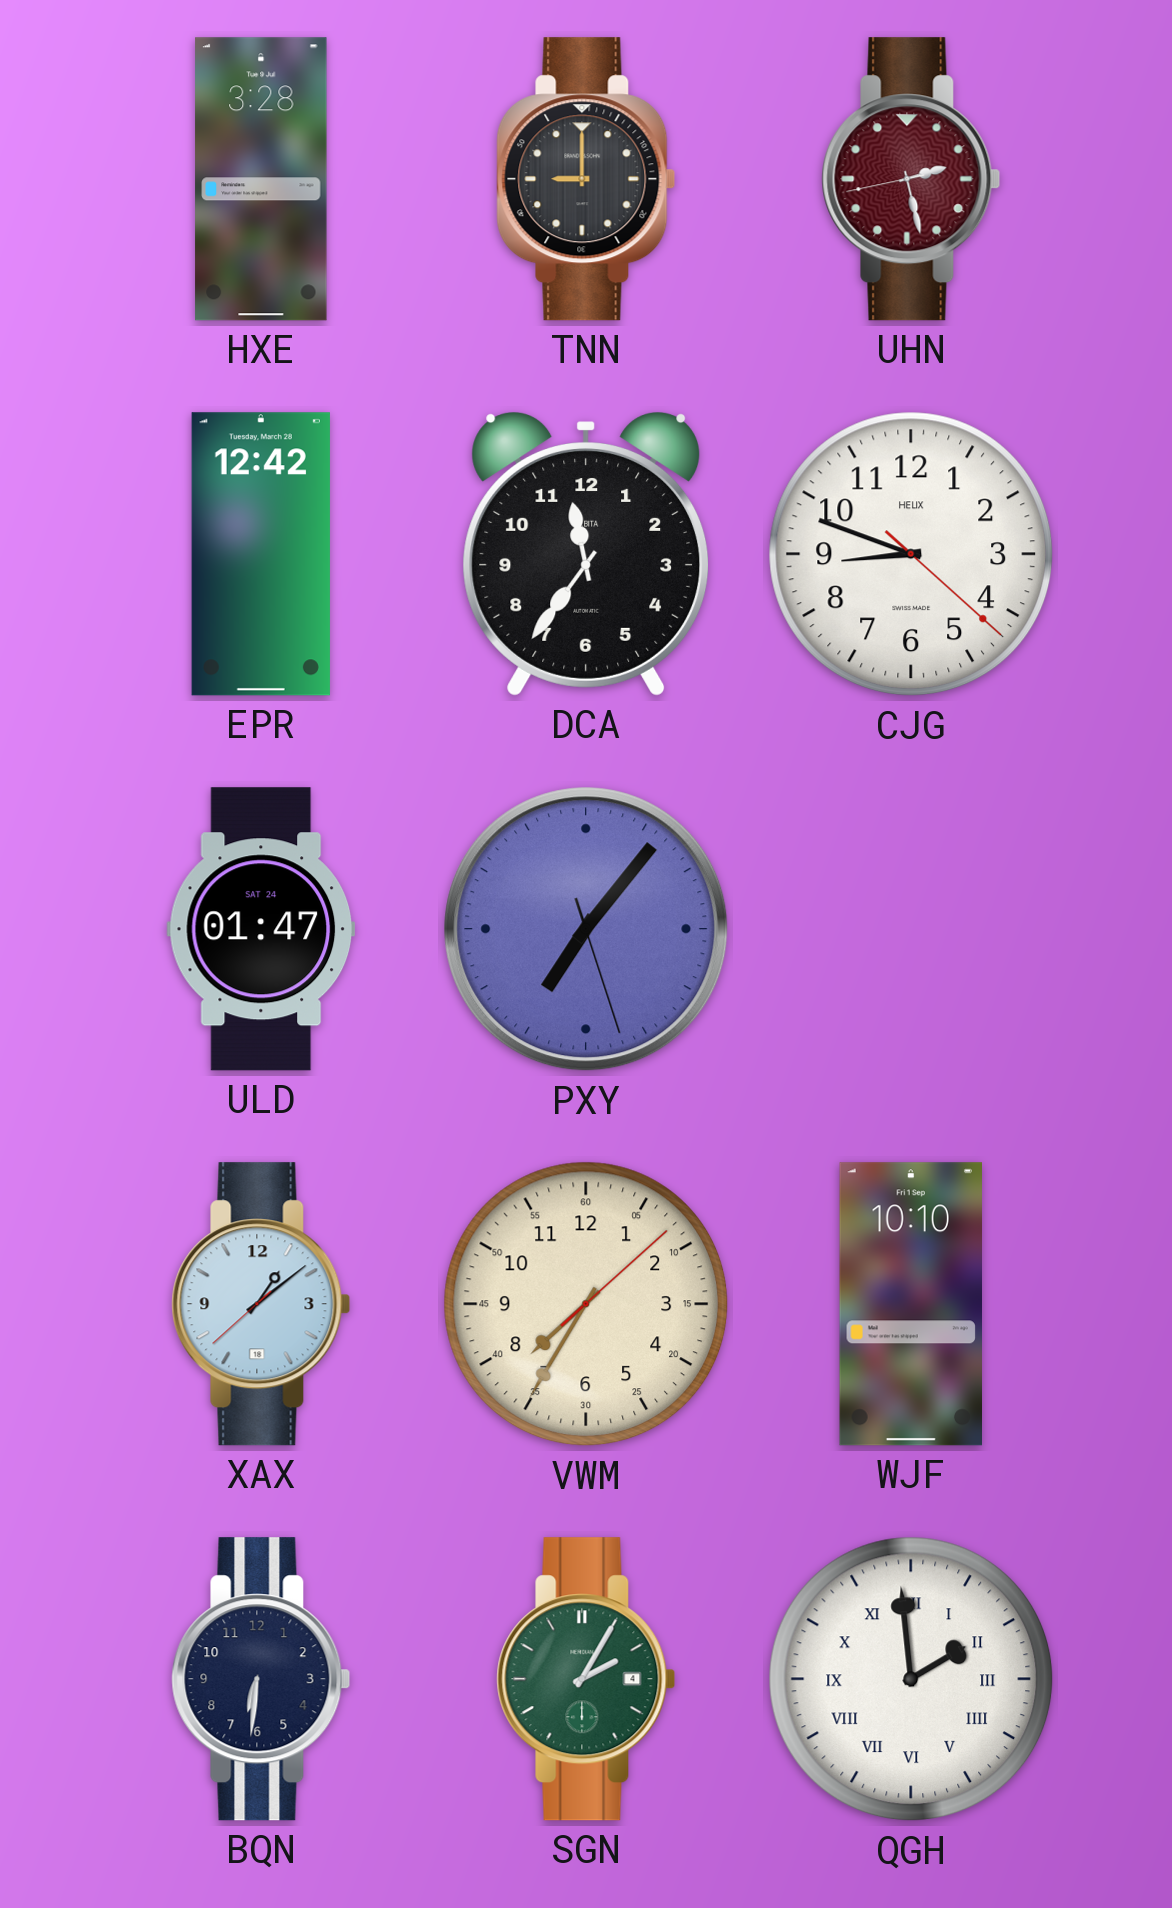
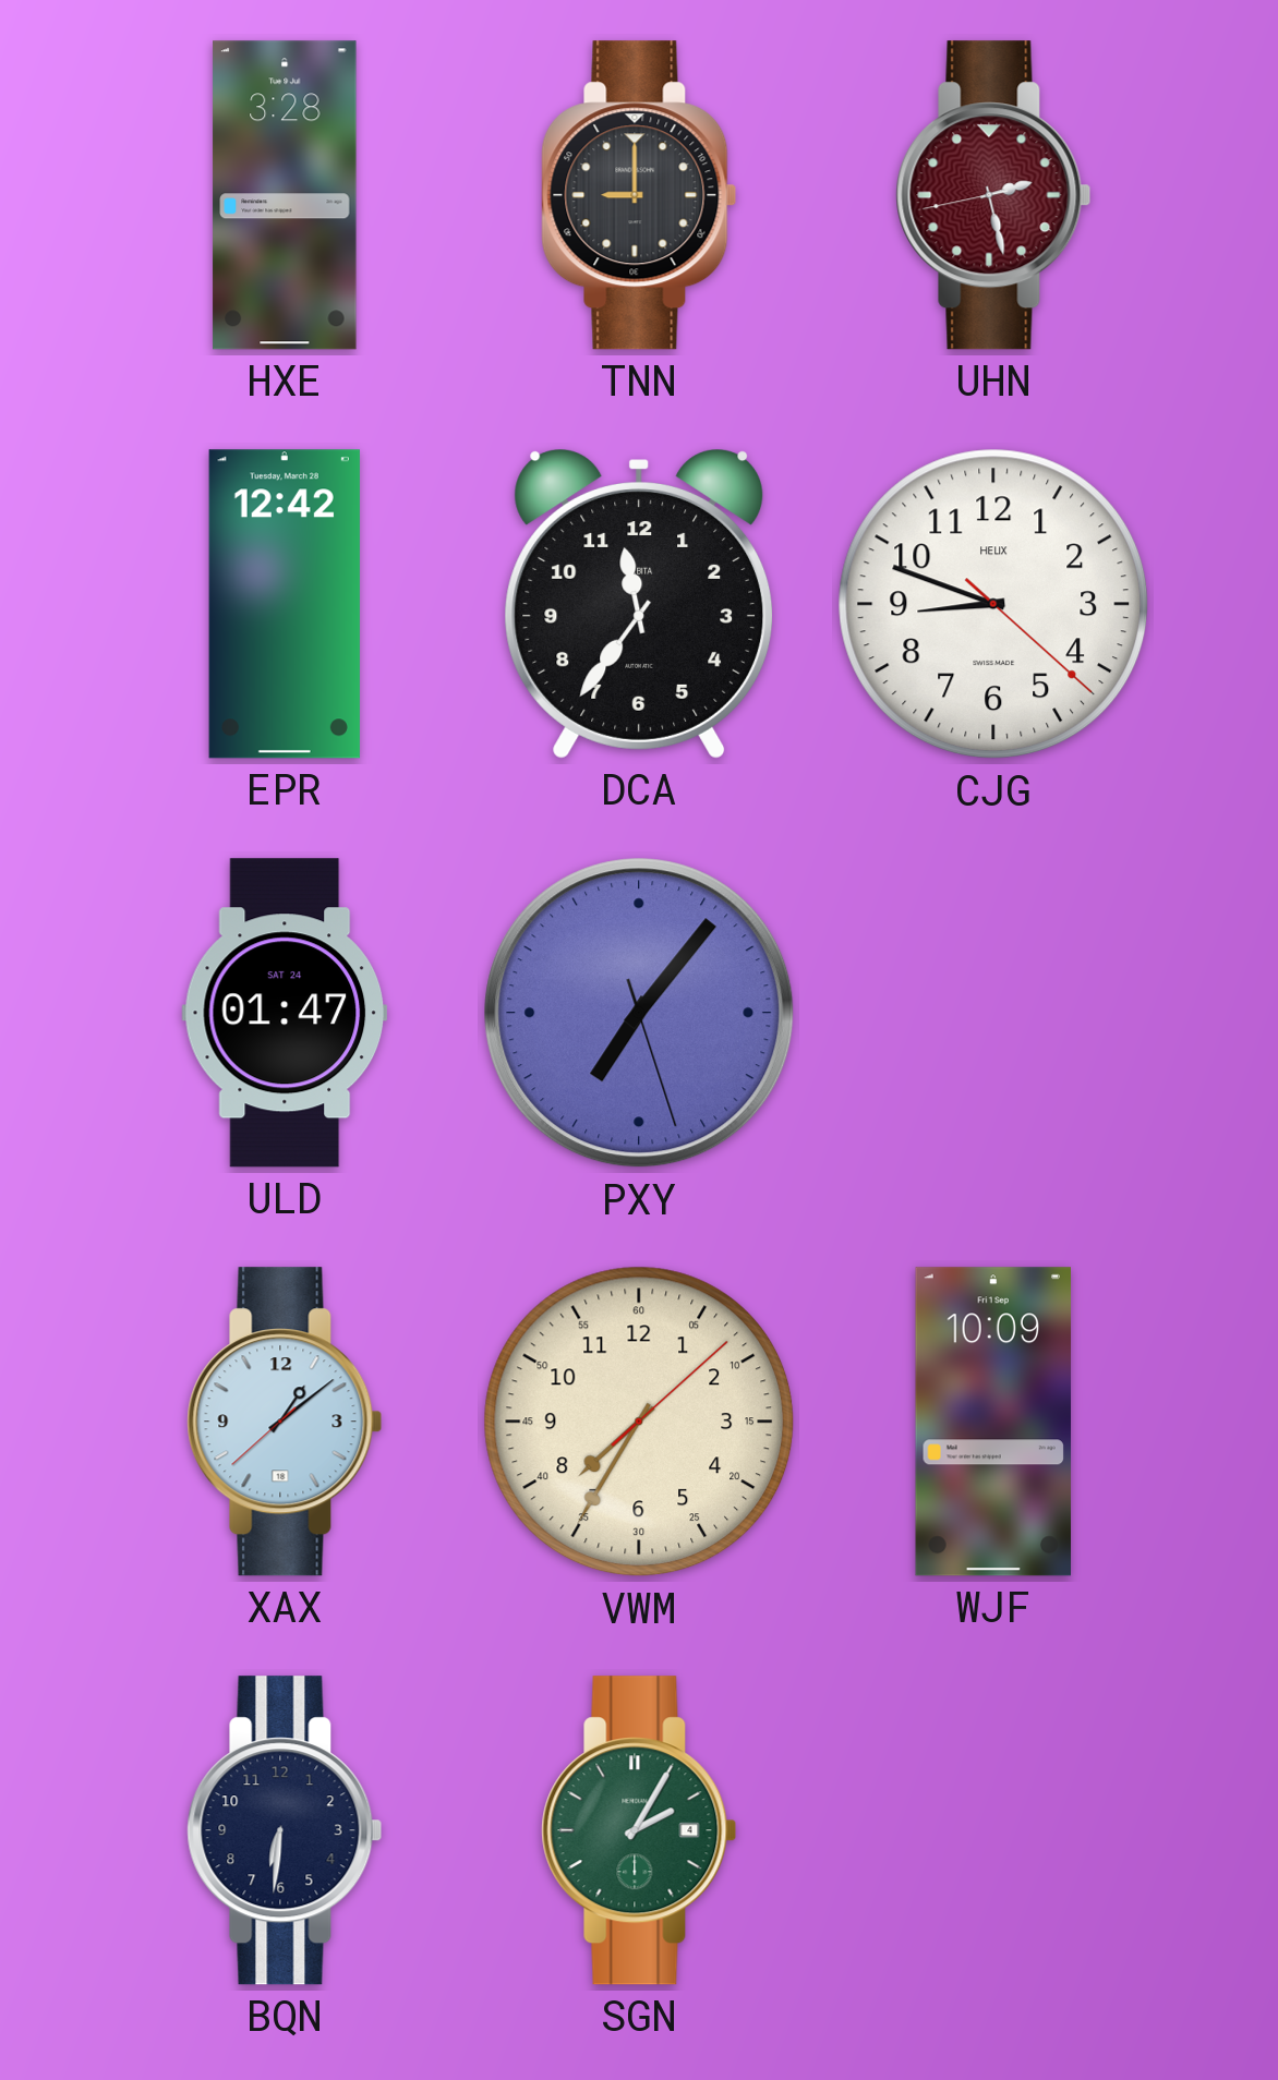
WJF: 10:10 -> 10:09
QGH: 1:59 -> none
